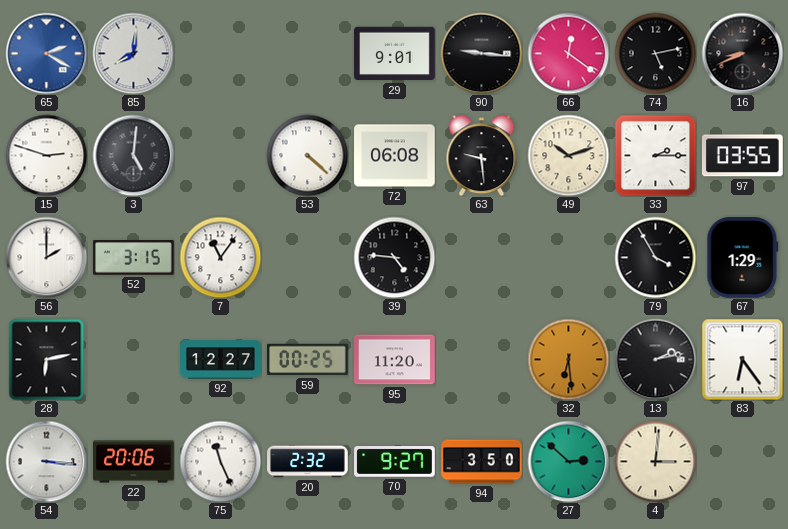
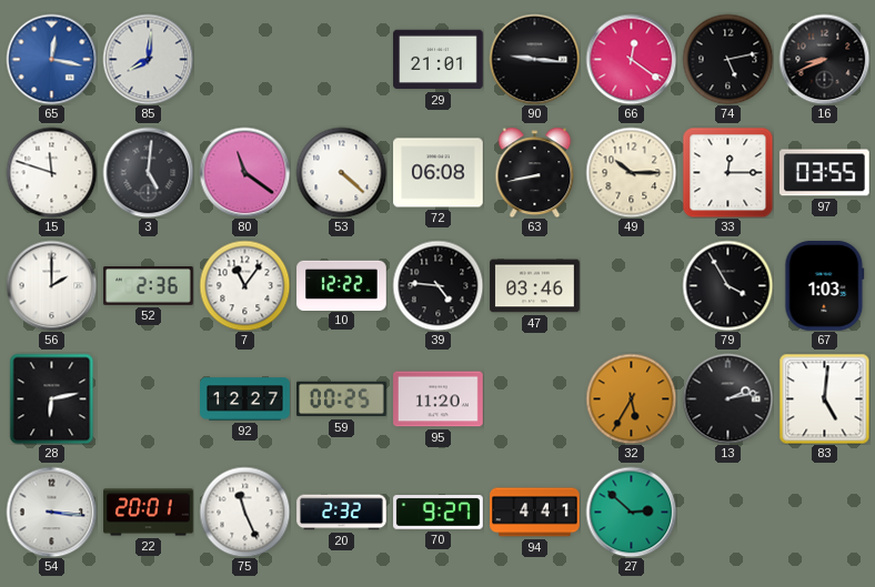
65: 2:20 -> 12:17
29: 9:01 -> 21:01
15: 2:48 -> 11:48
80: none -> 11:21
63: 9:29 -> 8:43
49: 10:12 -> 10:15
33: 2:15 -> 12:15
52: 3:15 -> 2:36
10: none -> 12:22
47: none -> 03:46
67: 1:29 -> 1:03
32: 6:29 -> 5:35
83: 6:24 -> 5:01
22: 20:06 -> 20:01
94: 3:50 -> 4:41
4: 3:01 -> none
